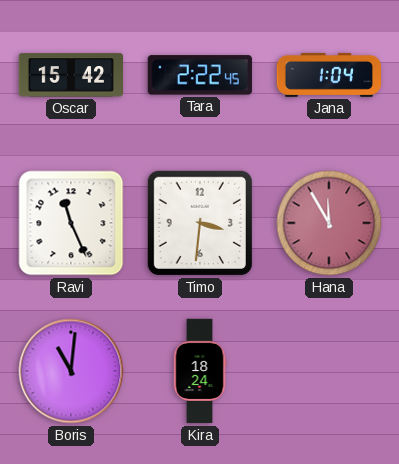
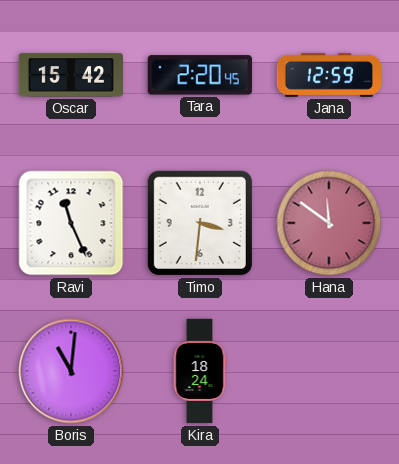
Tara: 2:22 -> 2:20
Jana: 1:04 -> 12:59
Hana: 11:55 -> 11:51
